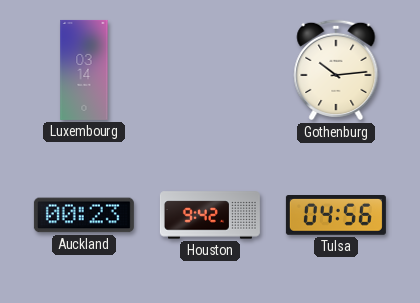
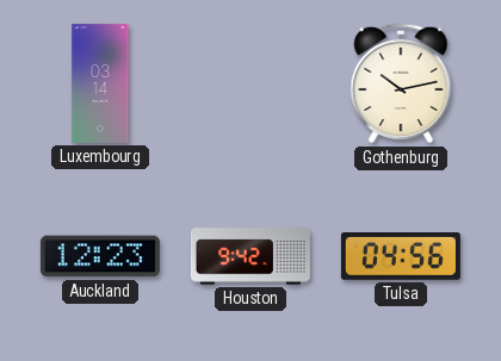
Gothenburg: 10:14 -> 10:13
Auckland: 00:23 -> 12:23
